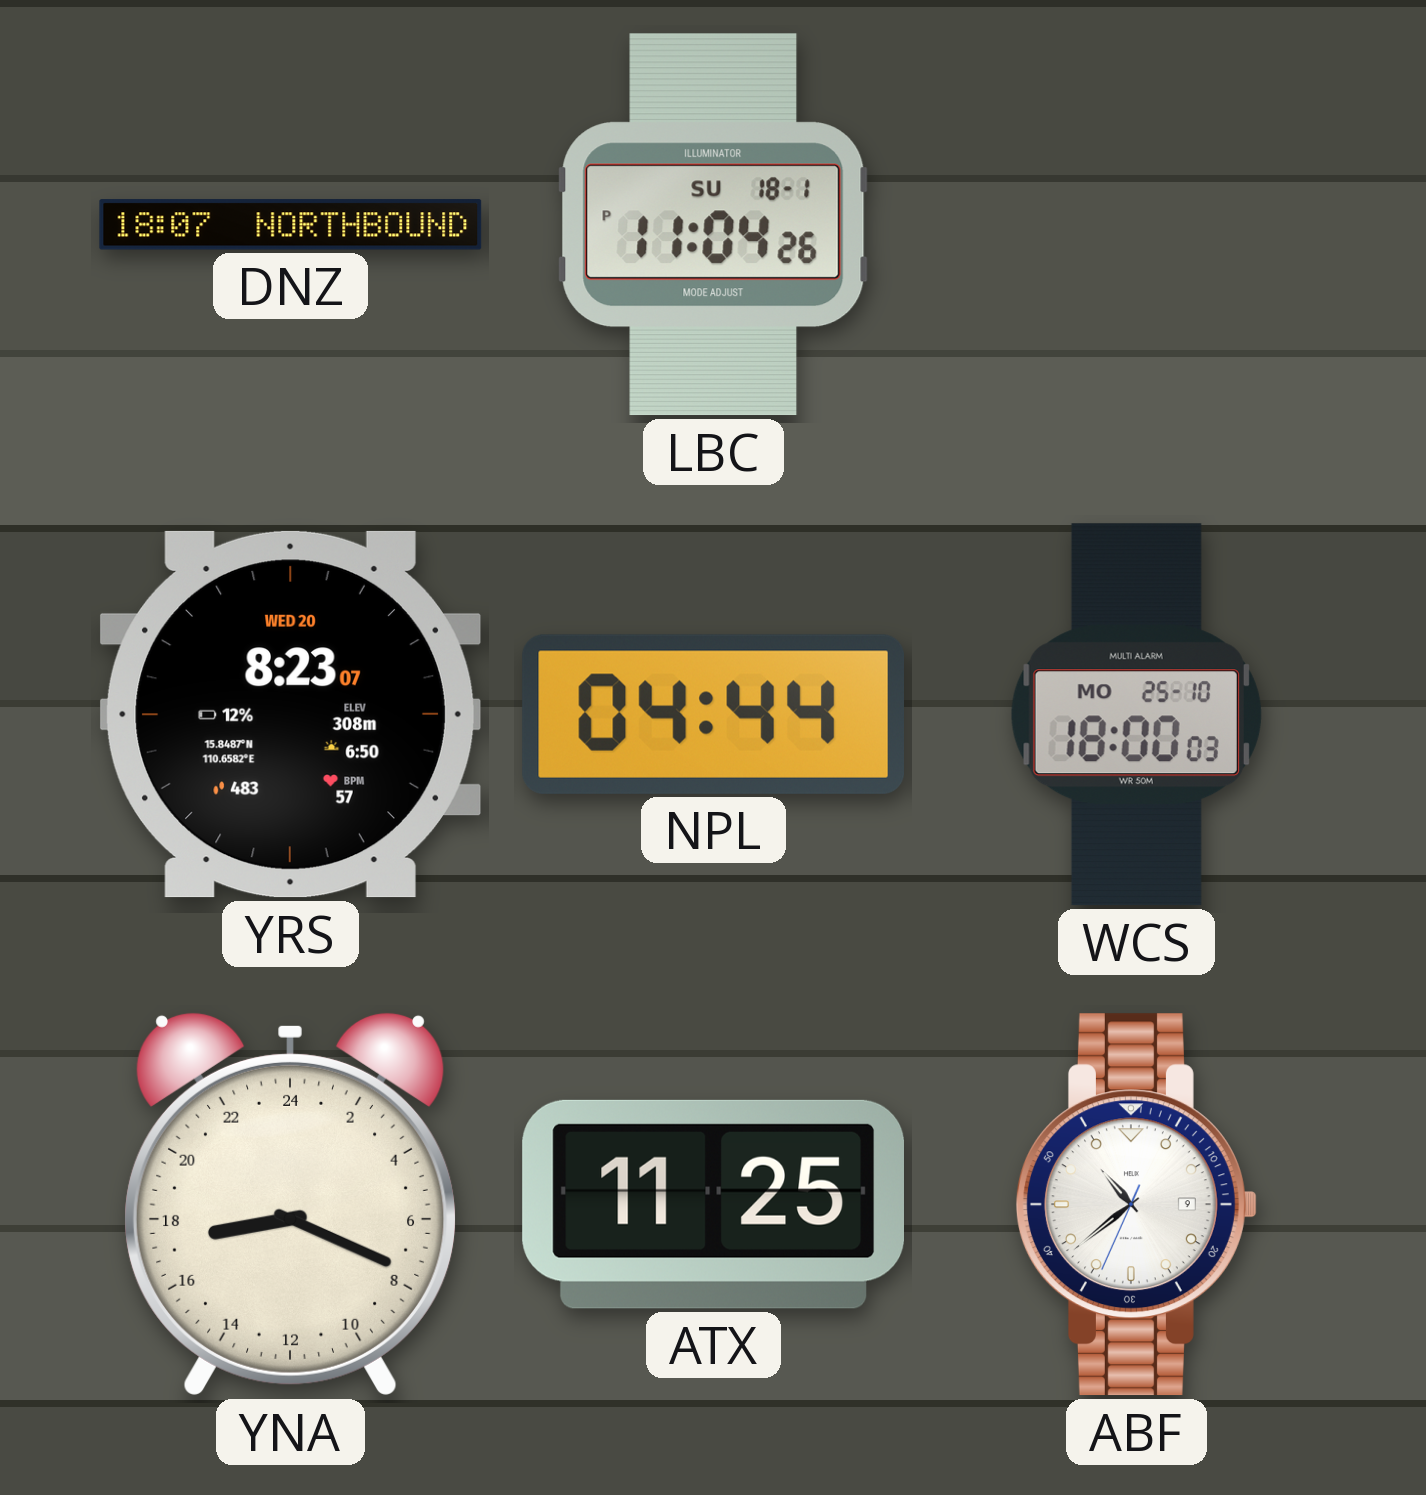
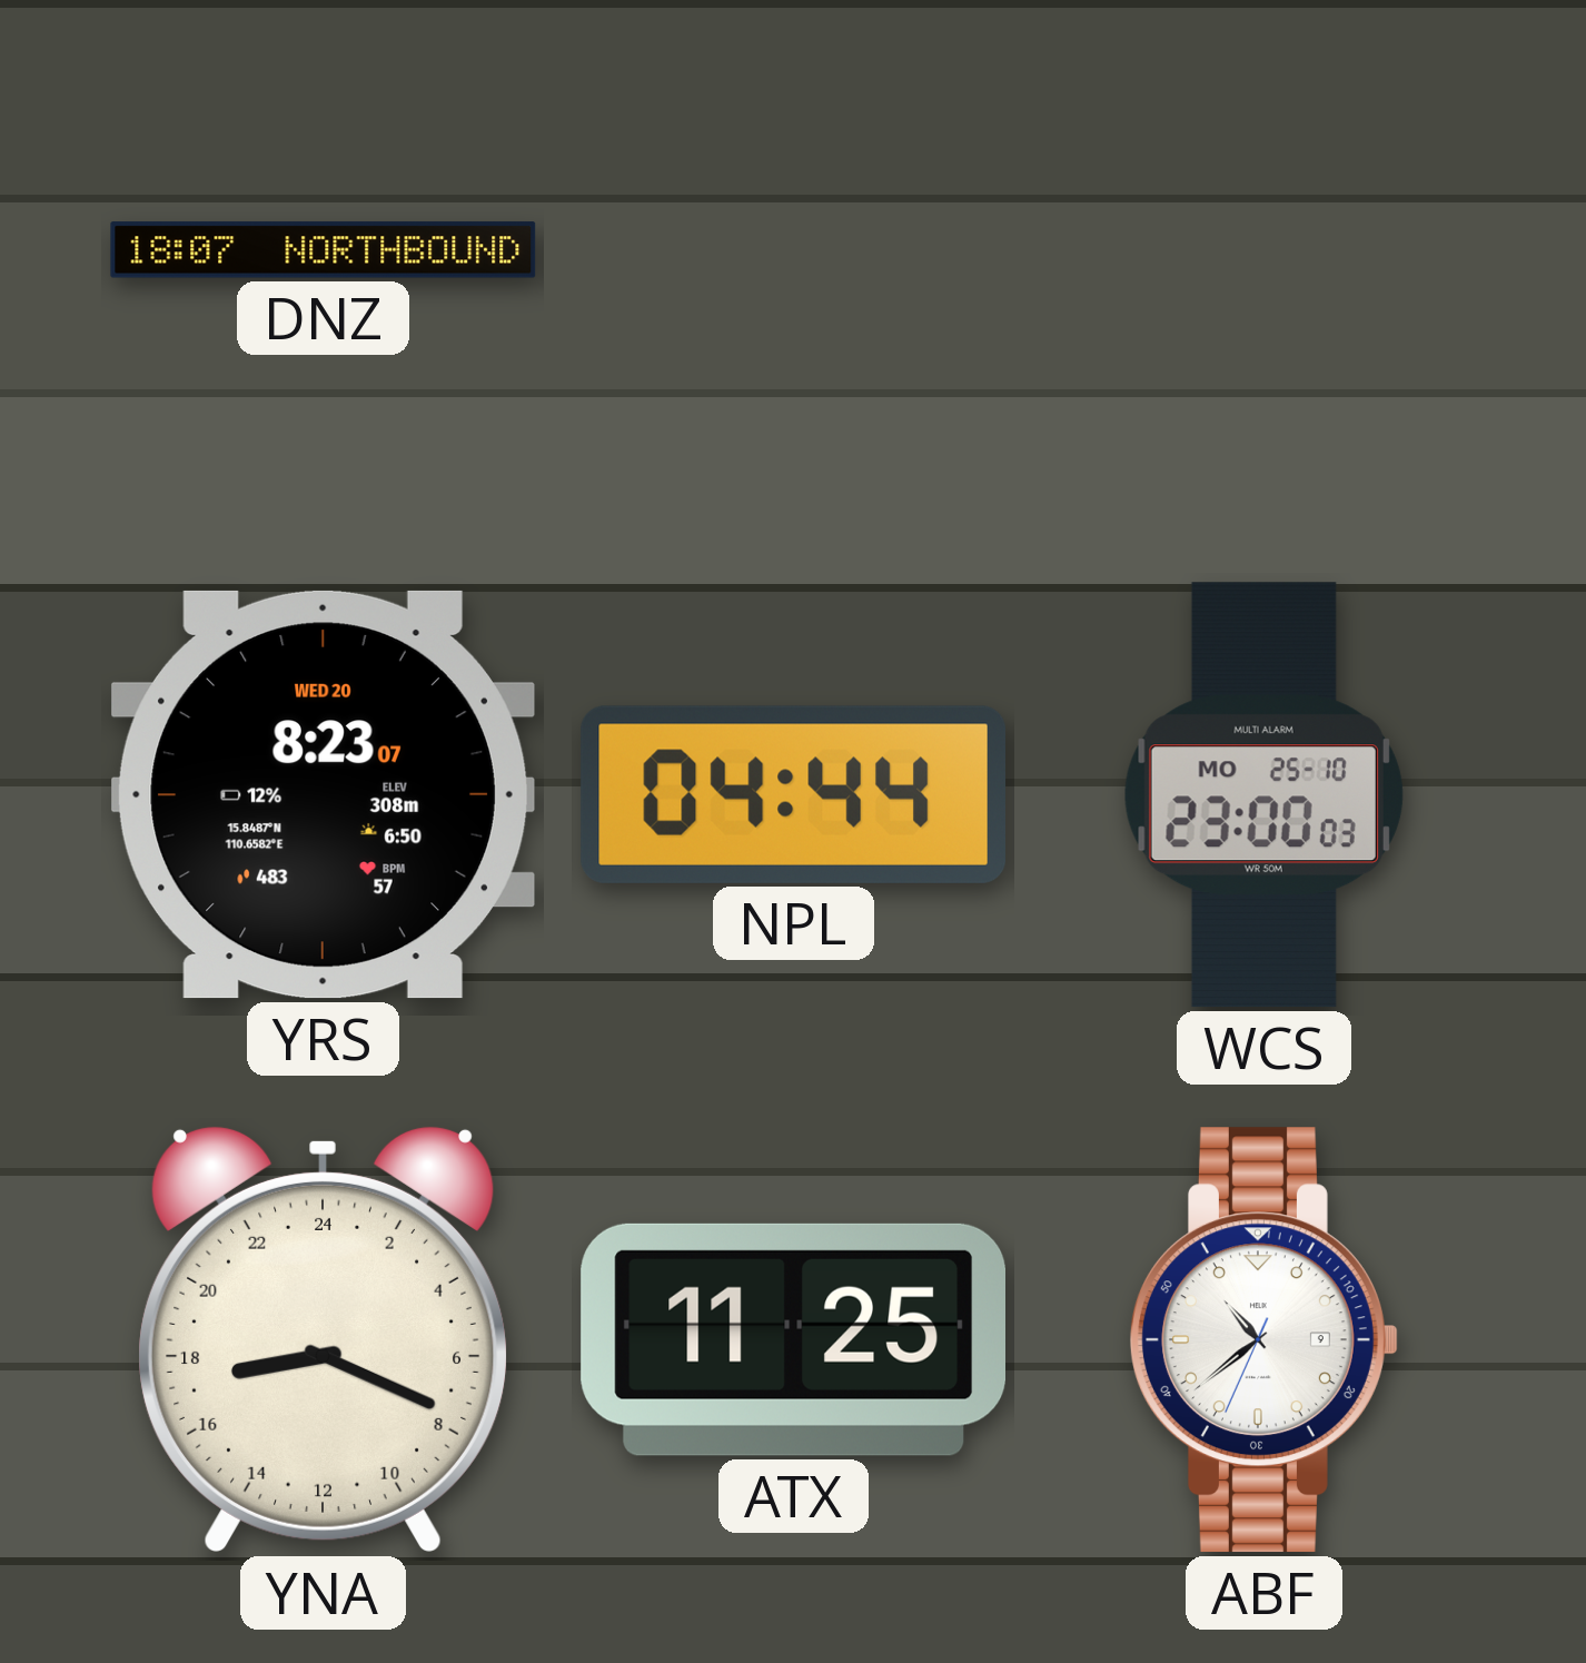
LBC: 11:04 -> none
WCS: 18:00 -> 23:00
